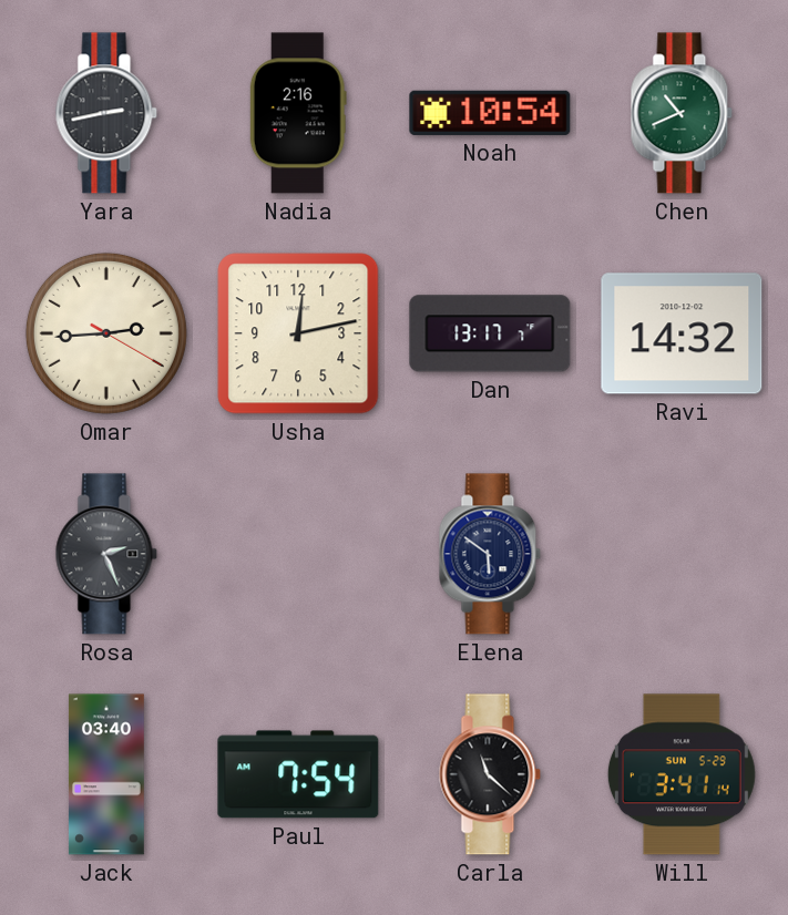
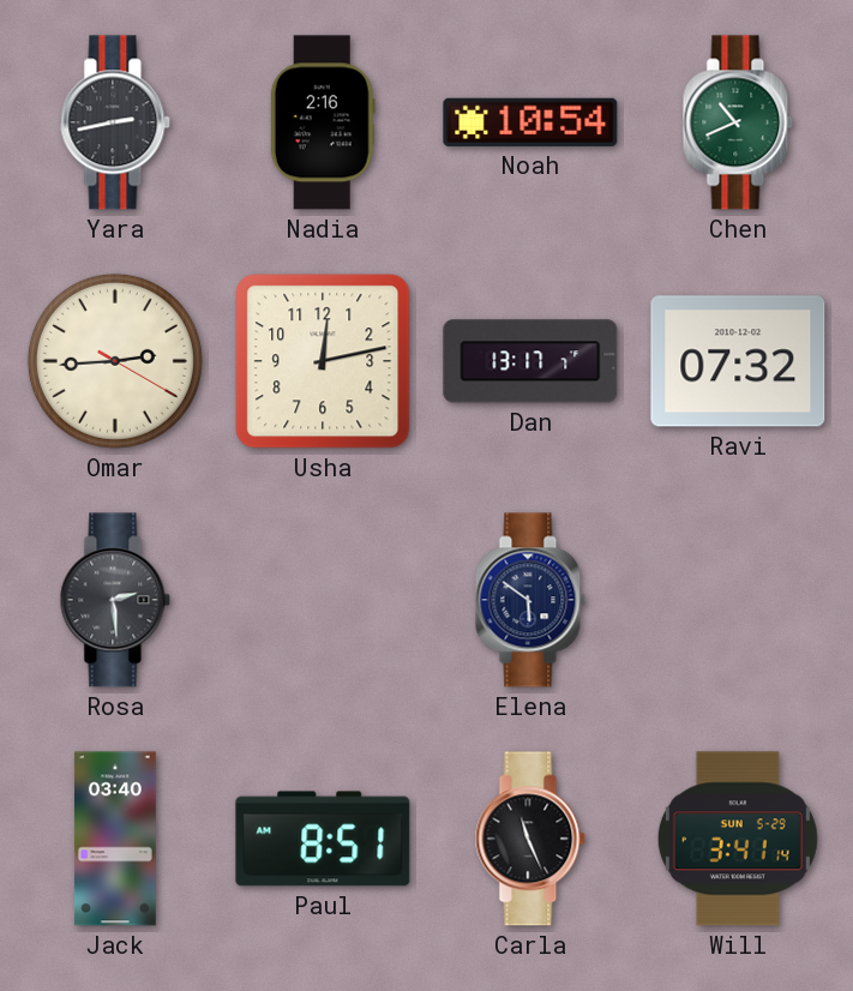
Ravi: 14:32 -> 07:32
Rosa: 2:26 -> 2:29
Paul: 7:54 -> 8:51
Carla: 11:22 -> 11:26
